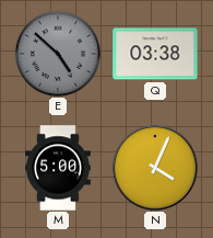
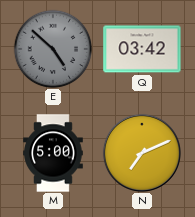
Q: 03:38 -> 03:42
N: 4:04 -> 7:11
